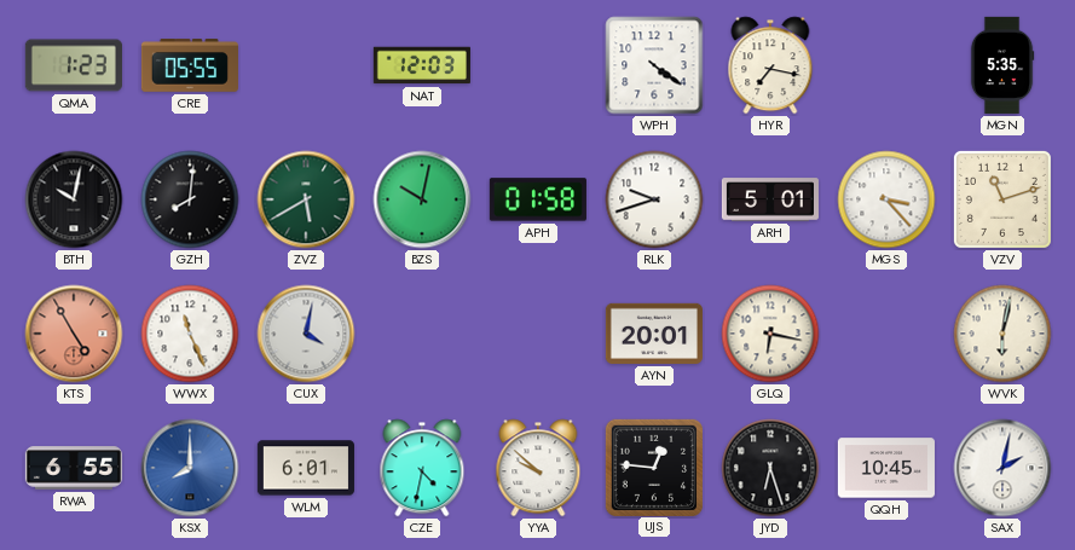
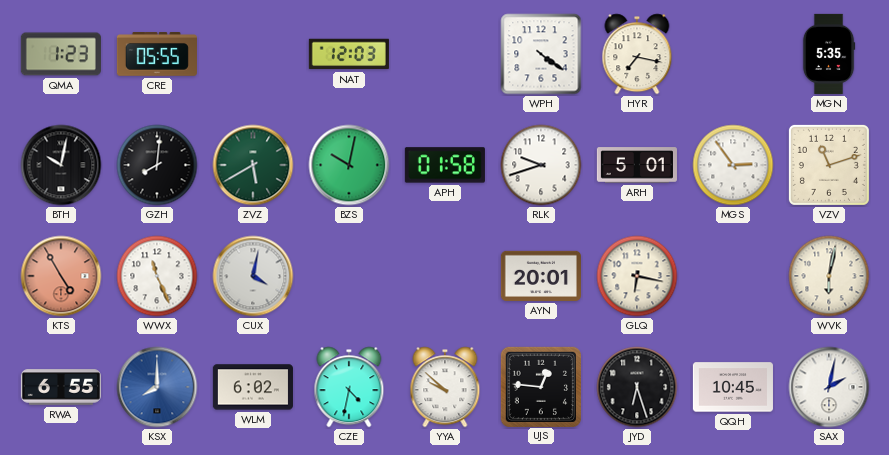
MGS: 3:23 -> 2:54
WLM: 6:01 -> 6:02
